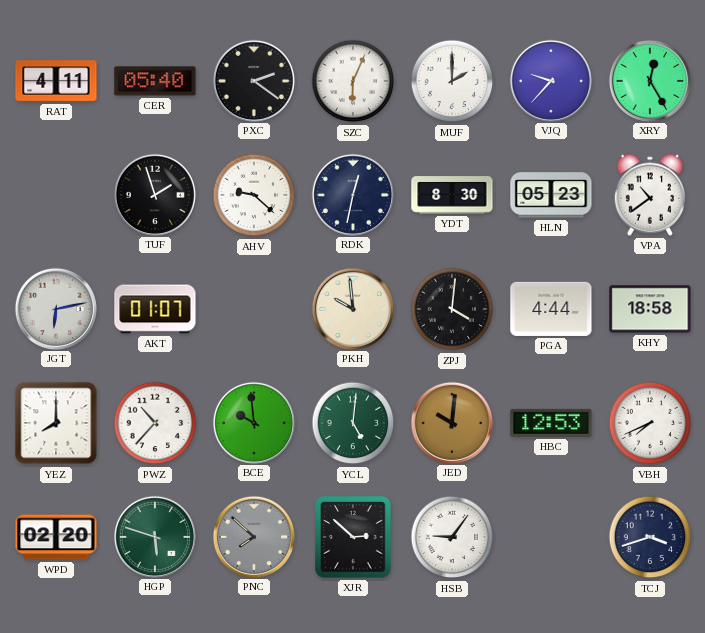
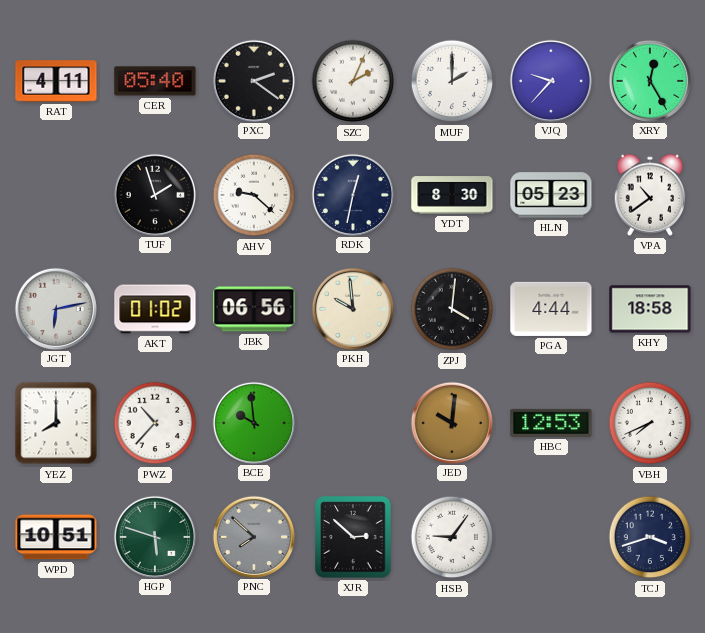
SZC: 6:04 -> 2:04
AKT: 01:07 -> 01:02
JBK: none -> 06:56
YCL: 5:01 -> none
WPD: 02:20 -> 10:51
